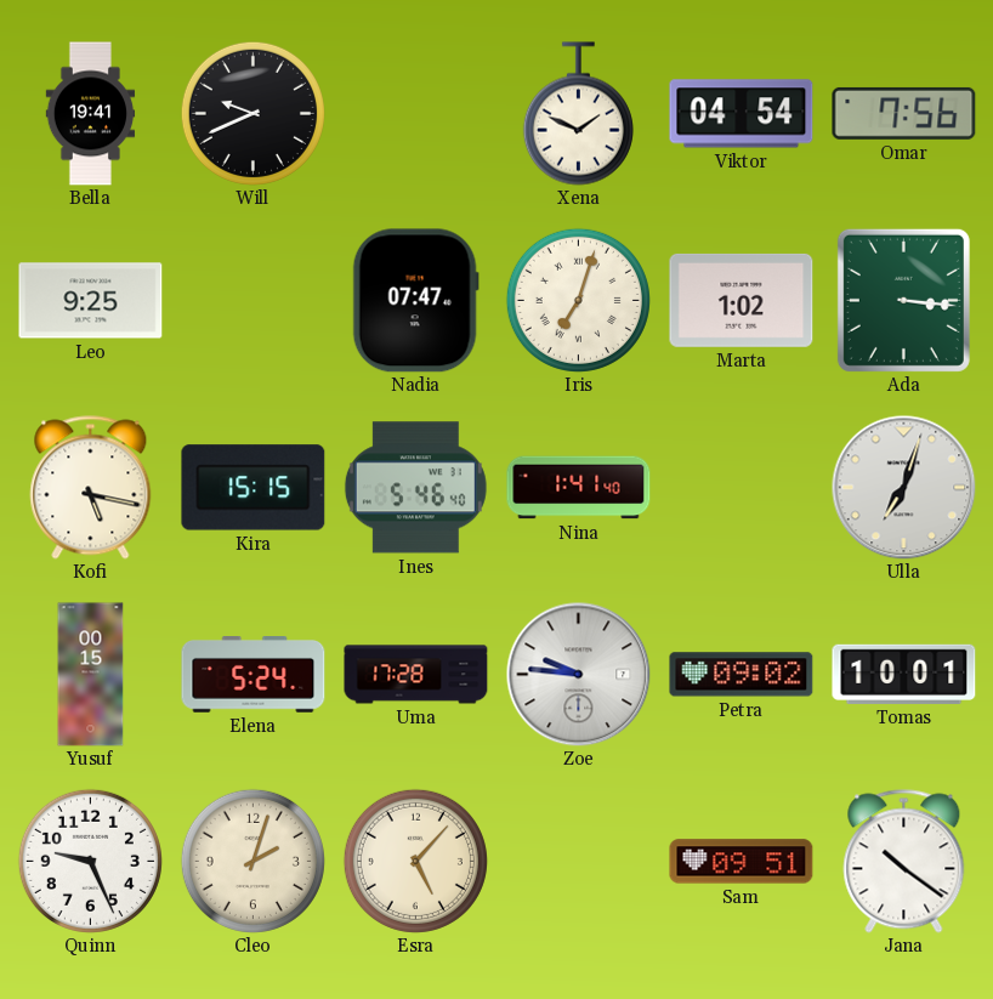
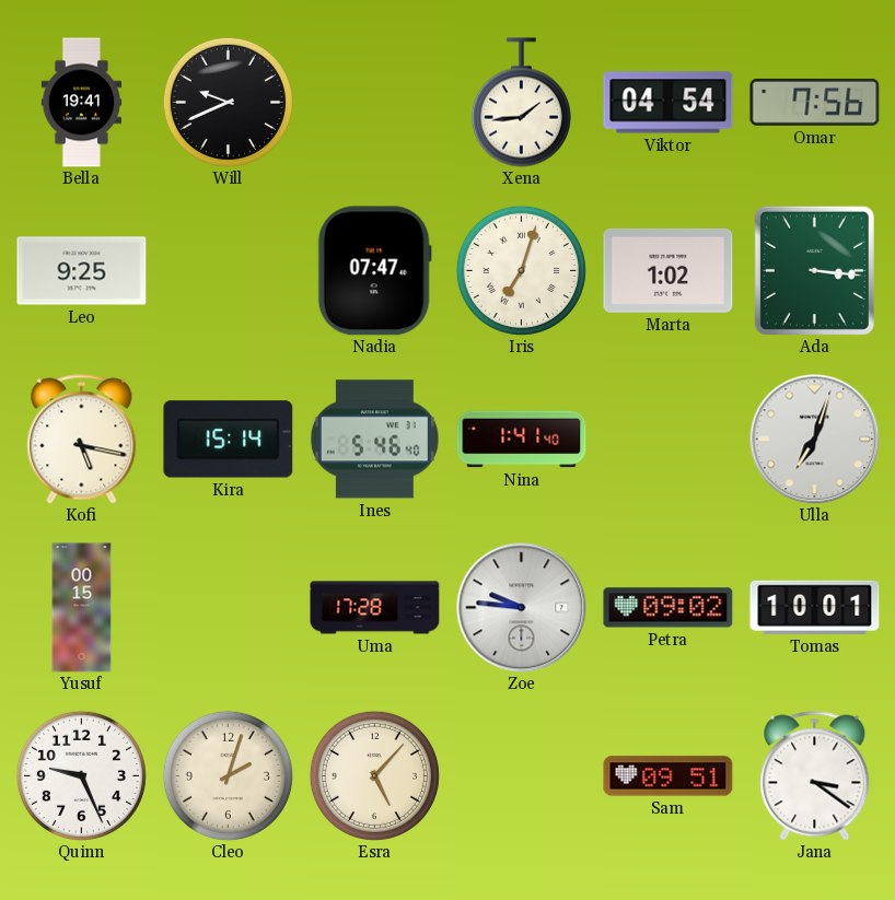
Xena: 1:49 -> 1:44
Kira: 15:15 -> 15:14
Elena: 5:24 -> none
Jana: 10:21 -> 3:21
